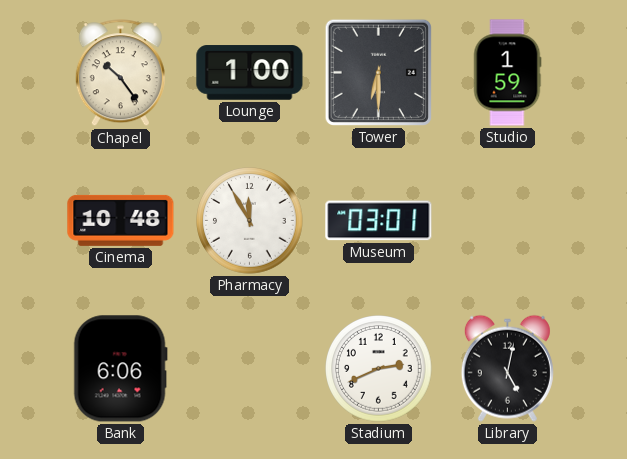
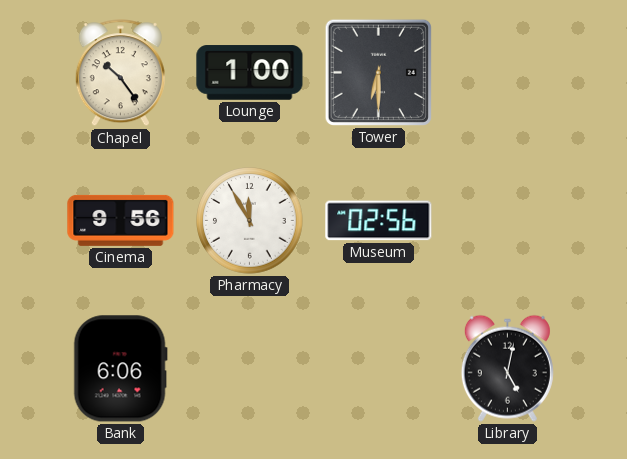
Studio: 1:59 -> none
Cinema: 10:48 -> 9:56
Museum: 03:01 -> 02:56
Stadium: 2:41 -> none
